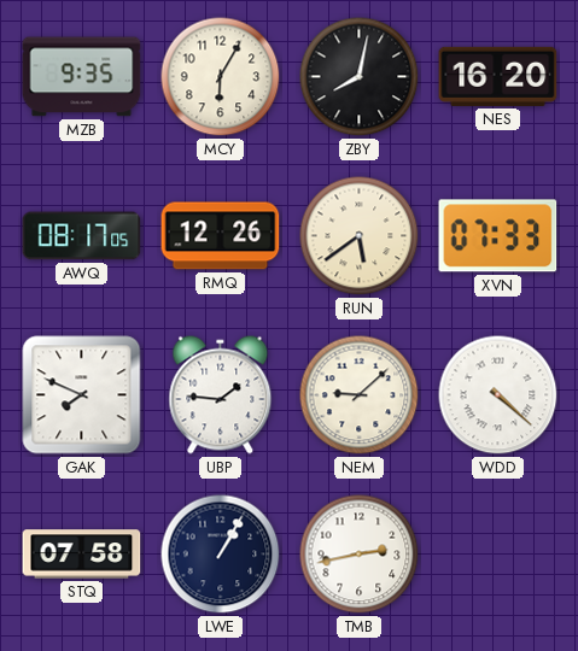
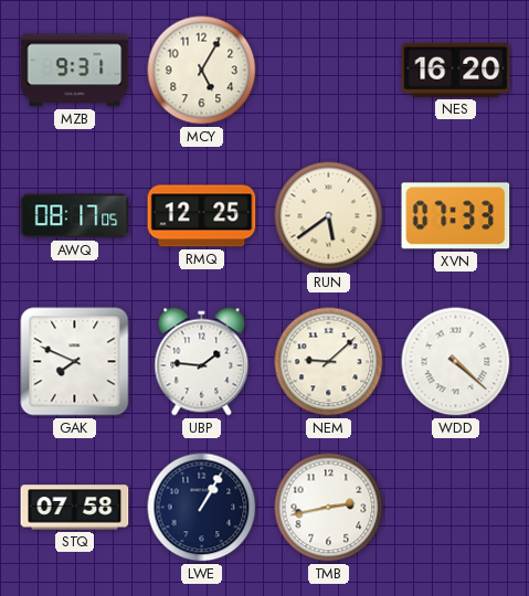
MZB: 9:35 -> 9:31
MCY: 6:05 -> 5:05
ZBY: 8:02 -> none
RMQ: 12:26 -> 12:25
